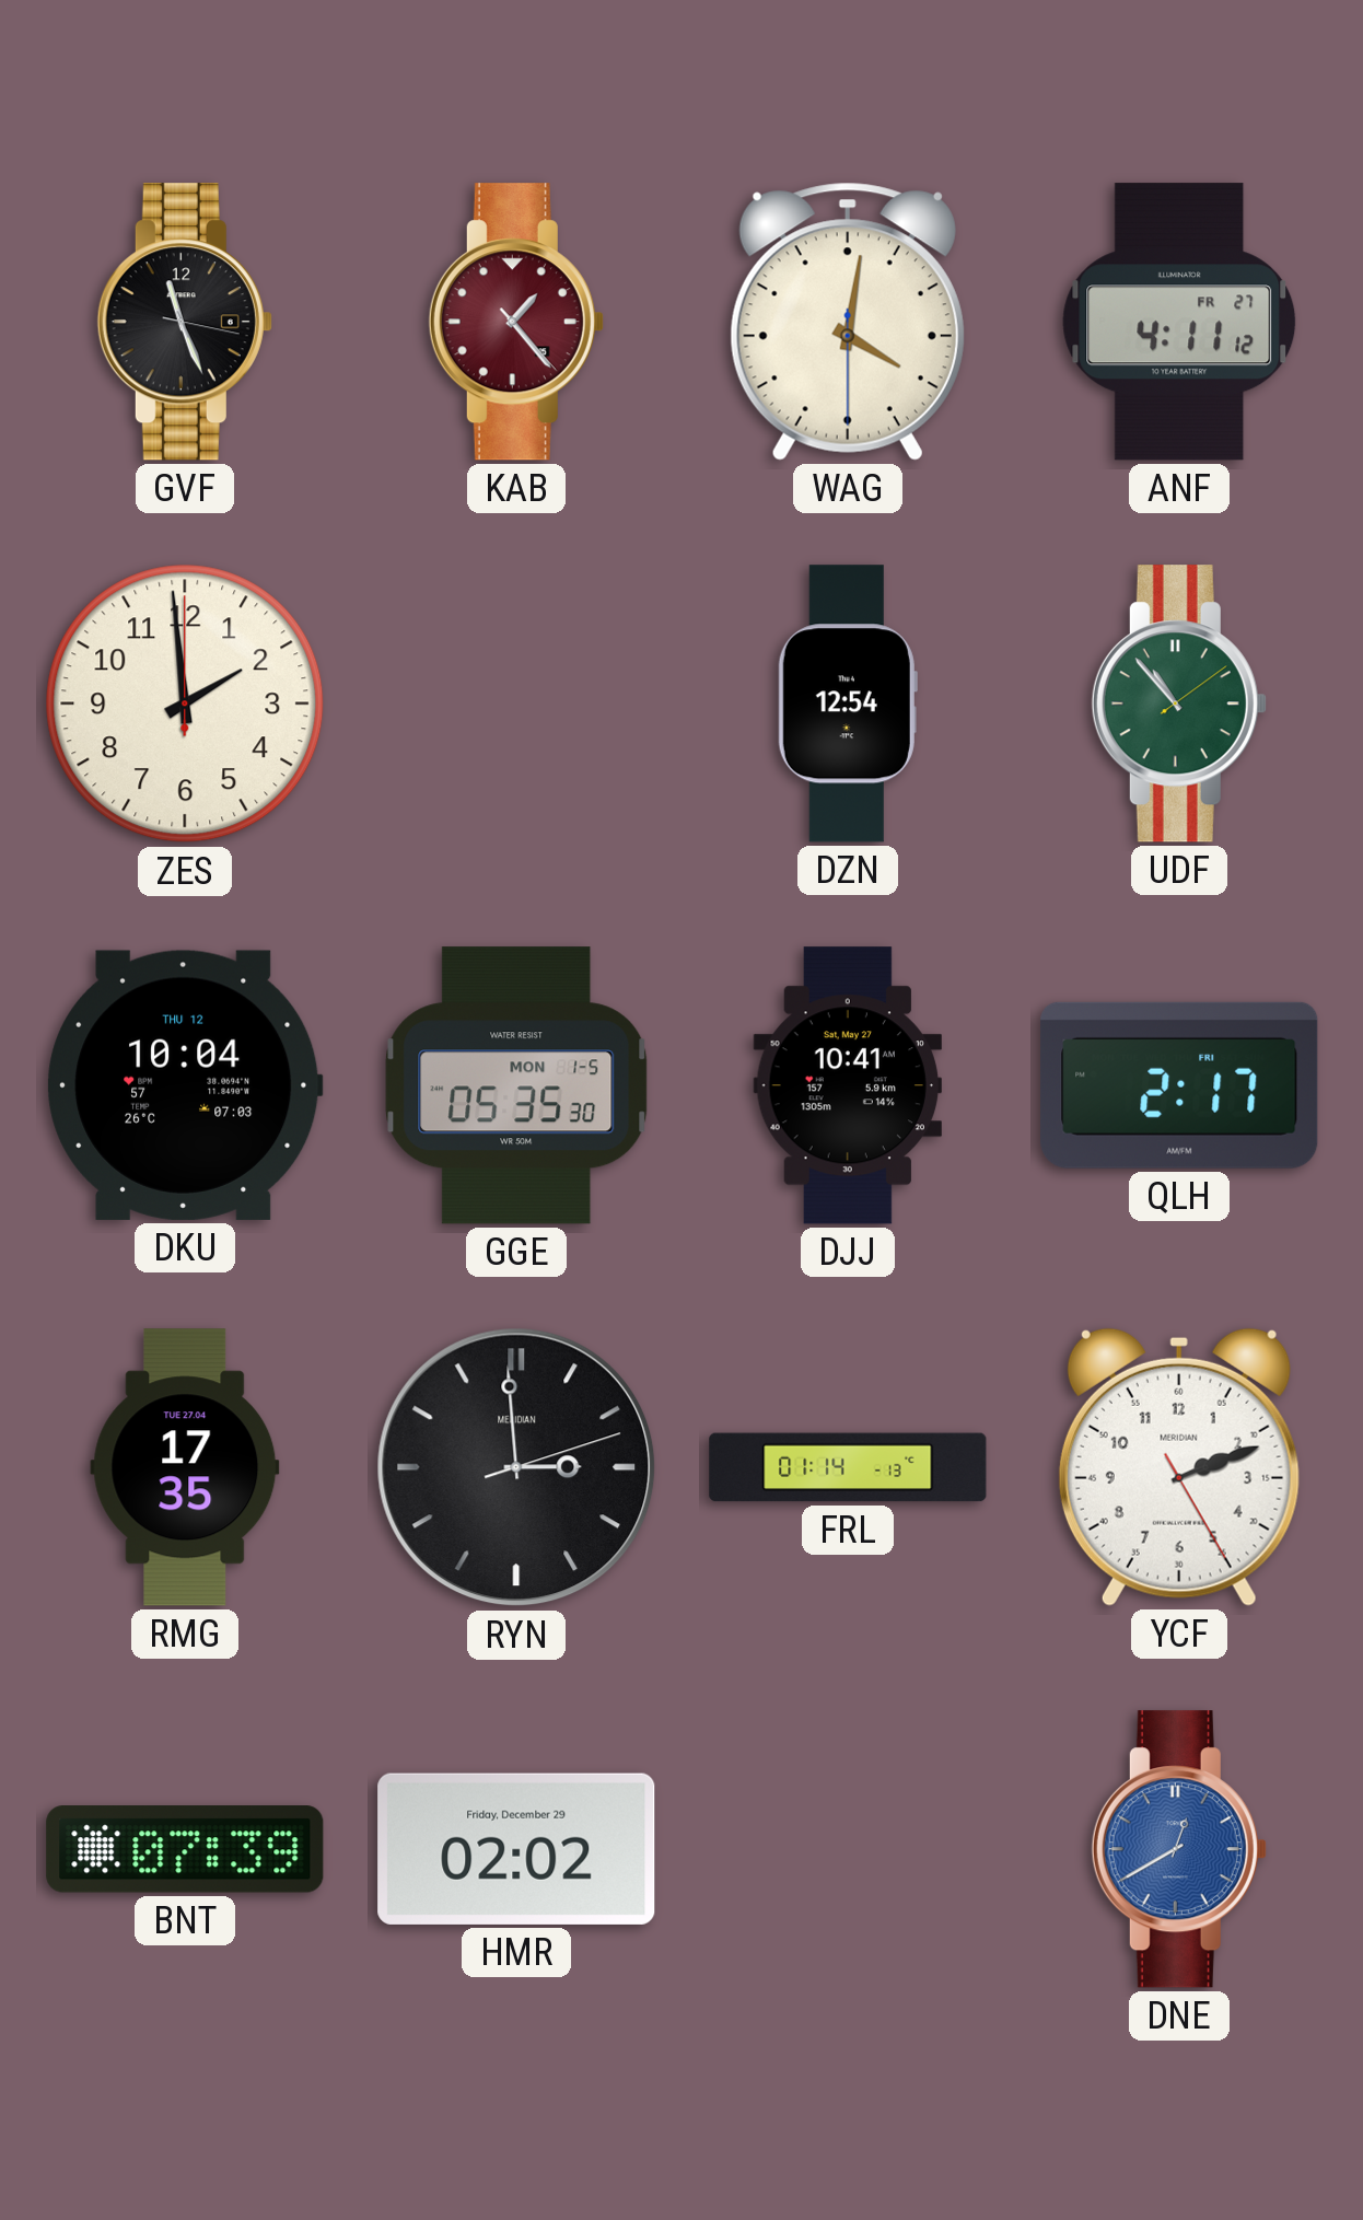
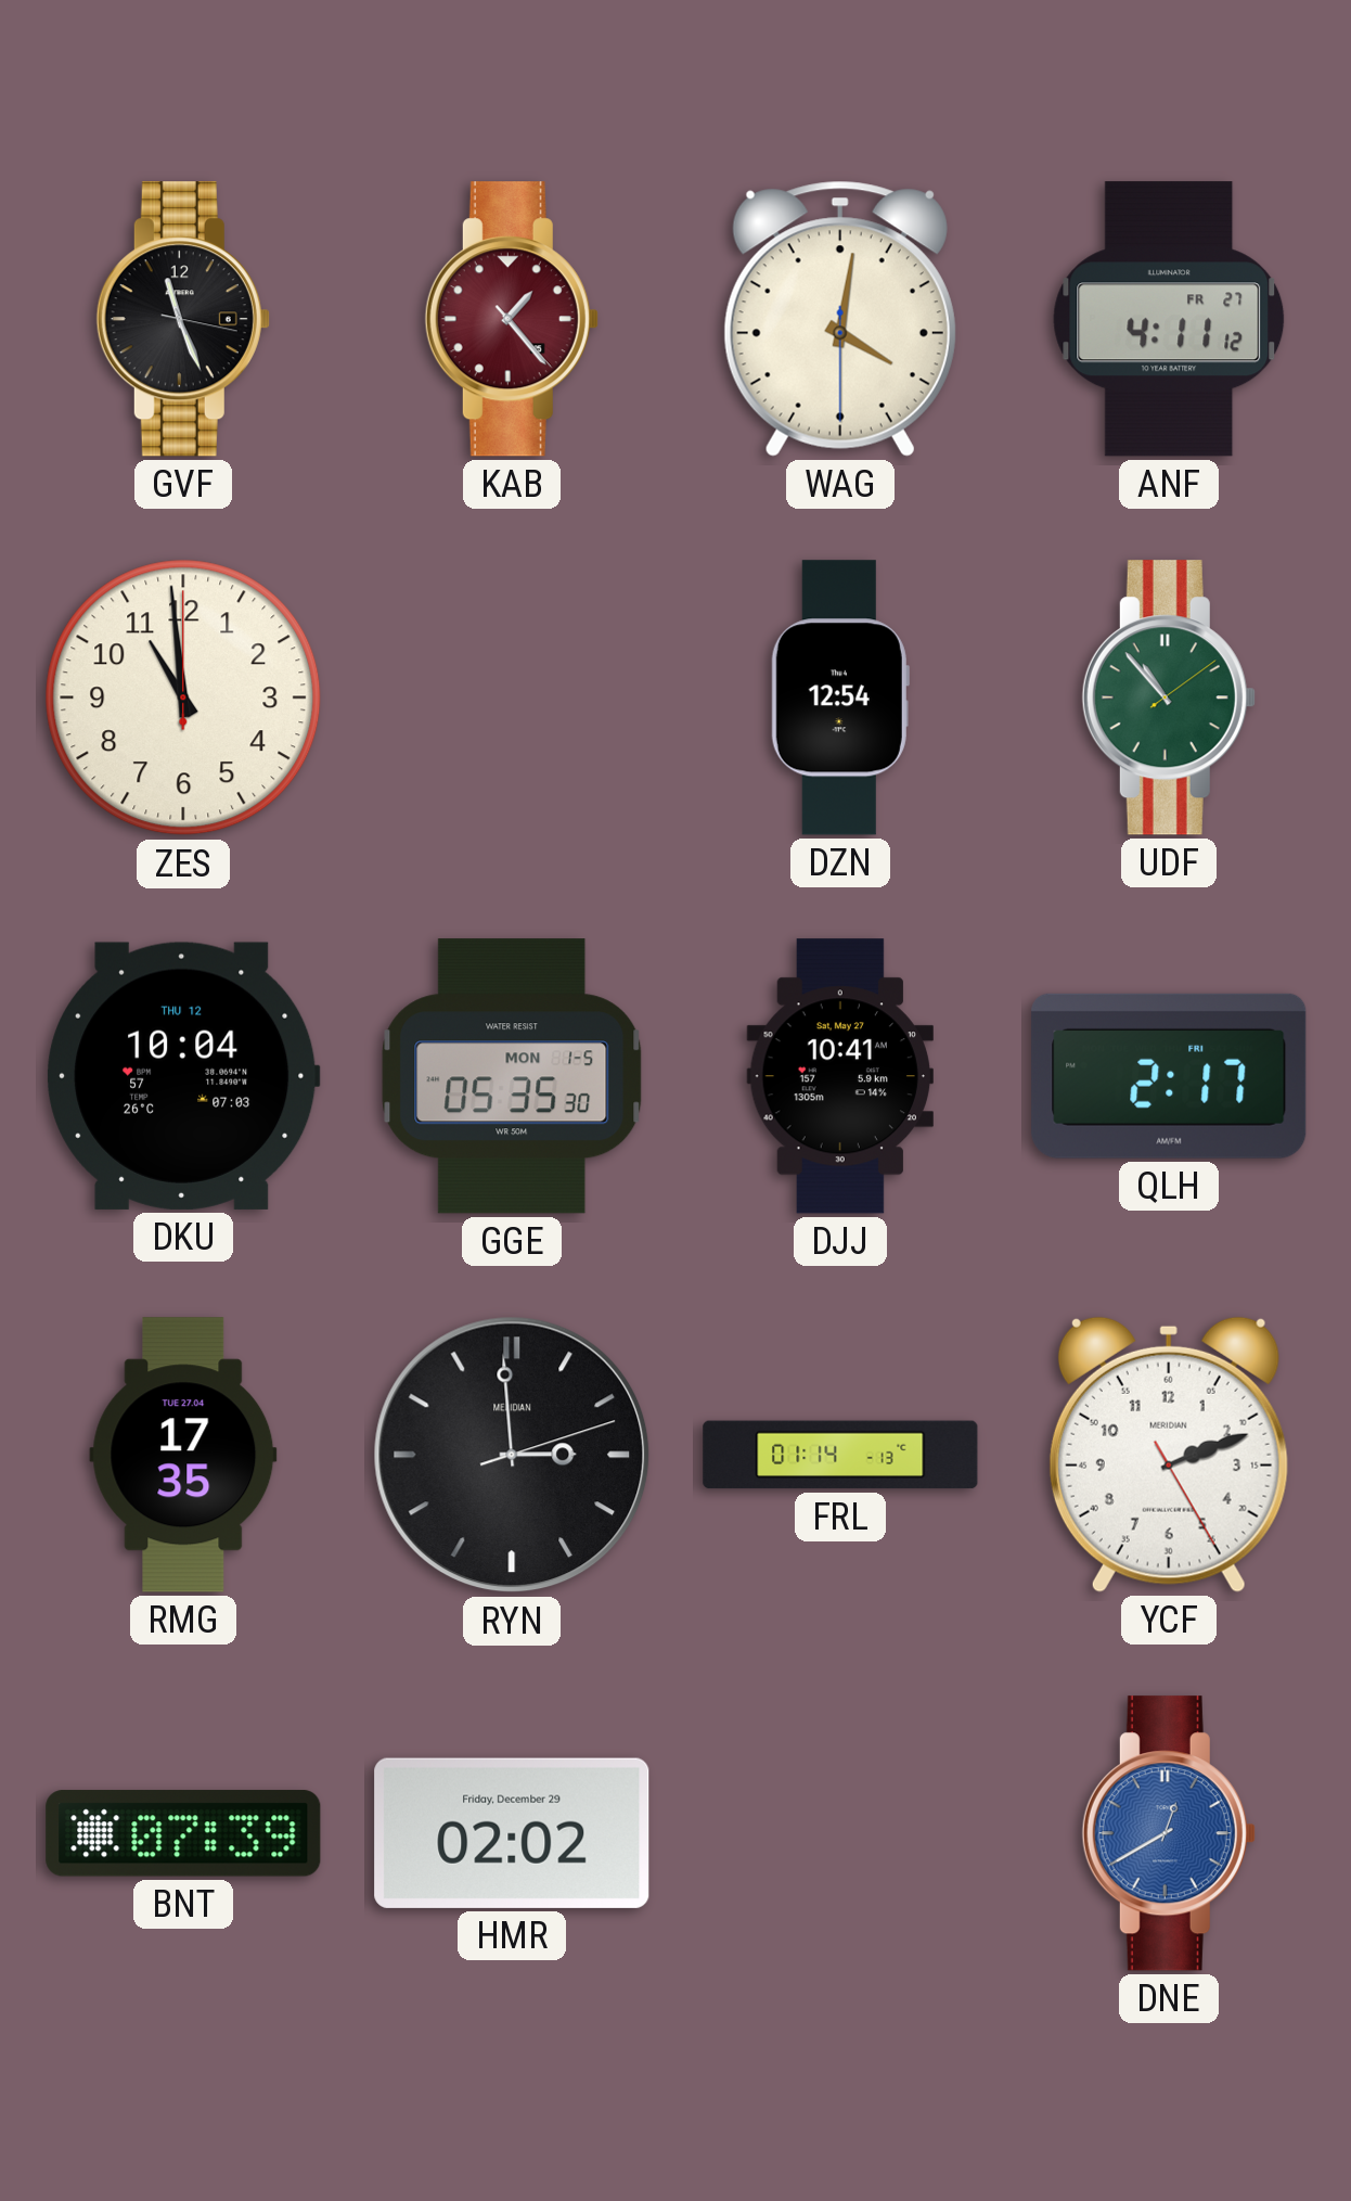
ZES: 1:59 -> 10:59
